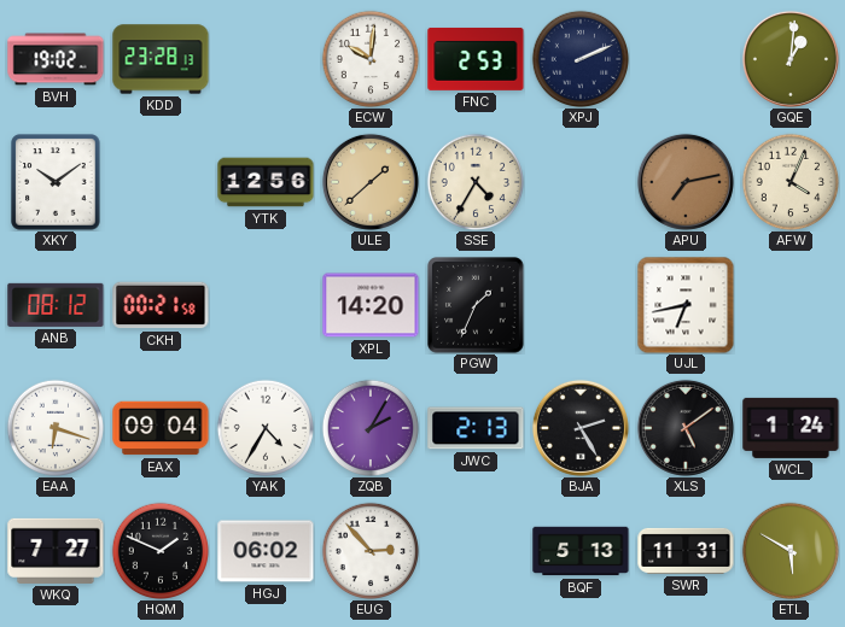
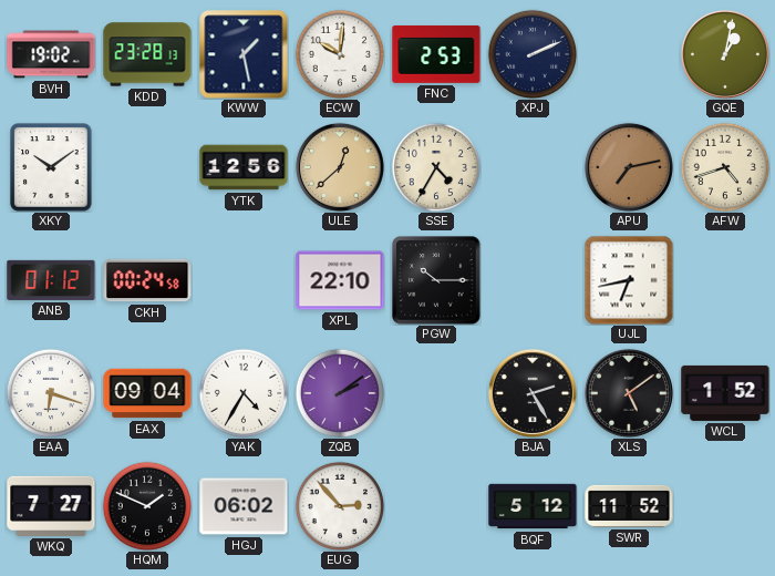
KWW: none -> 1:28
GQE: 1:01 -> 1:02
ULE: 1:38 -> 12:38
AFW: 4:04 -> 4:42
ANB: 08:12 -> 01:12
CKH: 00:21 -> 00:24
XPL: 14:20 -> 22:10
PGW: 1:34 -> 10:15
ZQB: 2:05 -> 2:09
JWC: 2:13 -> none
WCL: 1:24 -> 1:52
BQF: 5:13 -> 5:12
SWR: 11:31 -> 11:52
ETL: 5:50 -> none
